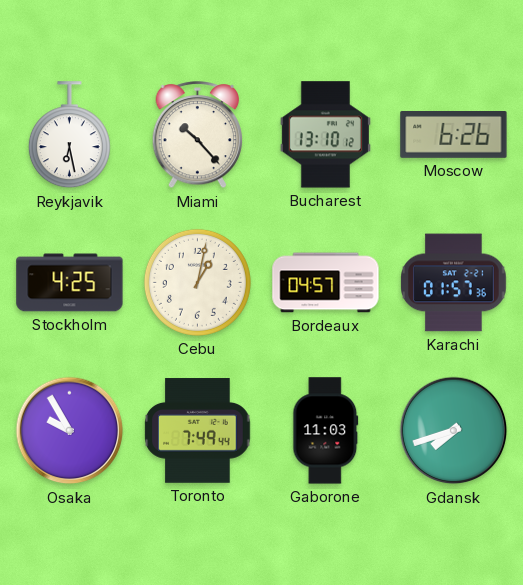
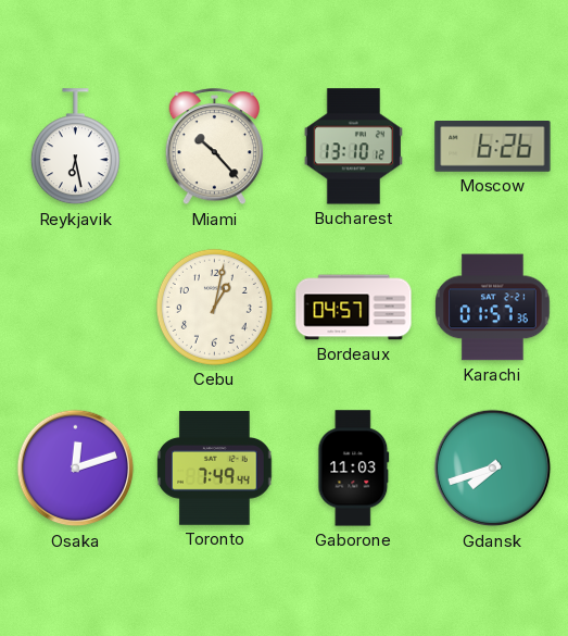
Stockholm: 4:25 -> none
Osaka: 9:55 -> 12:12
